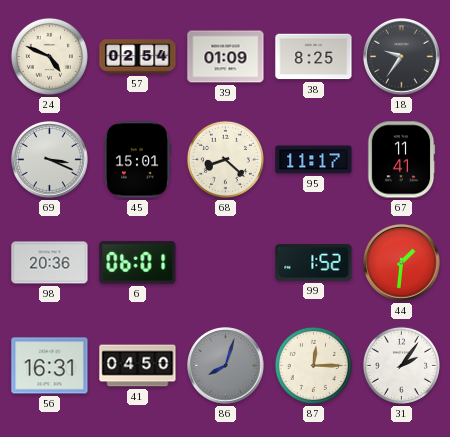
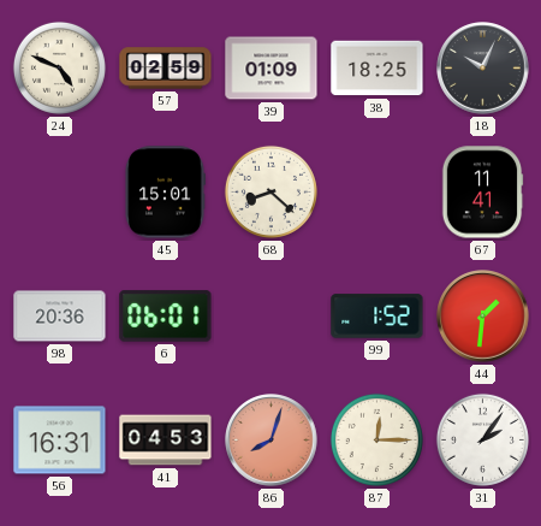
57: 02:54 -> 02:59
38: 8:25 -> 18:25
18: 9:36 -> 10:04
69: 3:19 -> none
95: 11:17 -> none
41: 04:50 -> 04:53
86 dial: grey -> salmon
